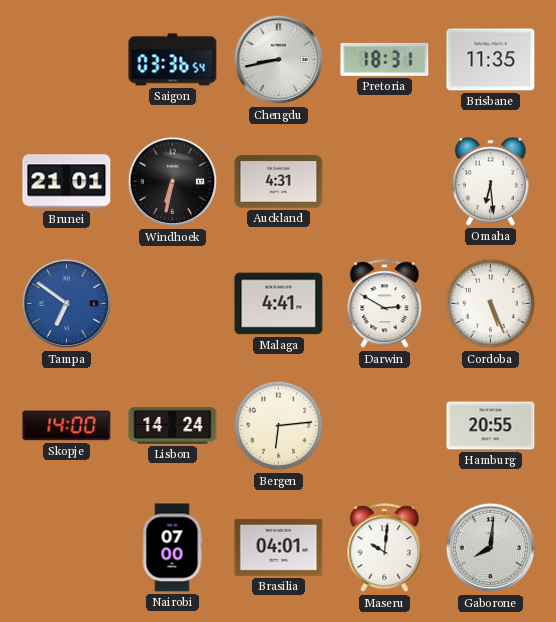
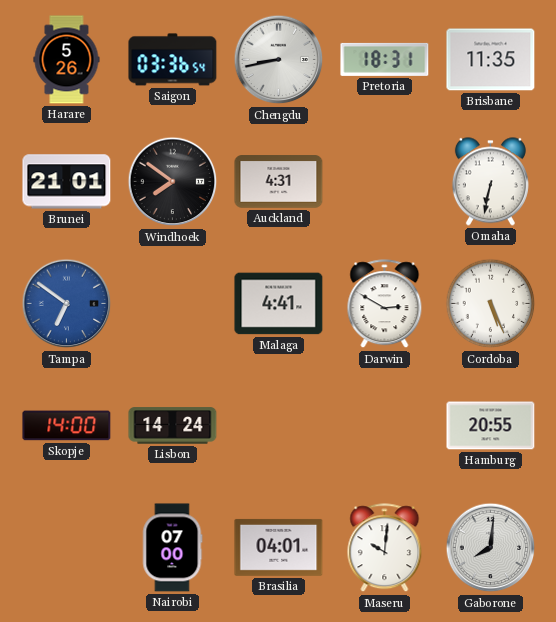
Harare: none -> 5:26
Windhoek: 6:32 -> 7:51
Omaha: 6:29 -> 6:32
Bergen: 6:14 -> none
